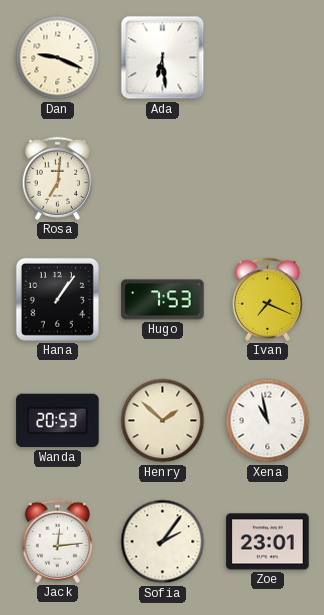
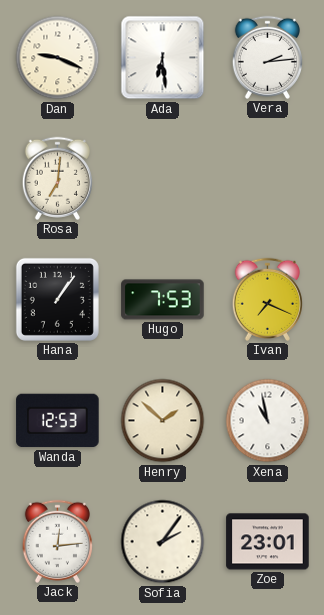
Vera: none -> 2:14
Wanda: 20:53 -> 12:53
